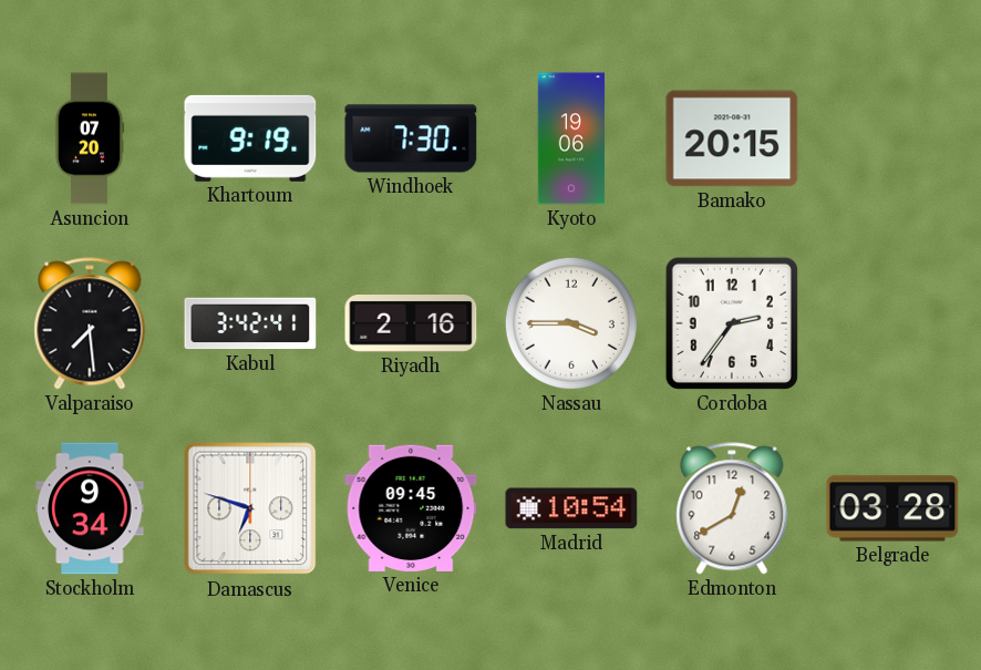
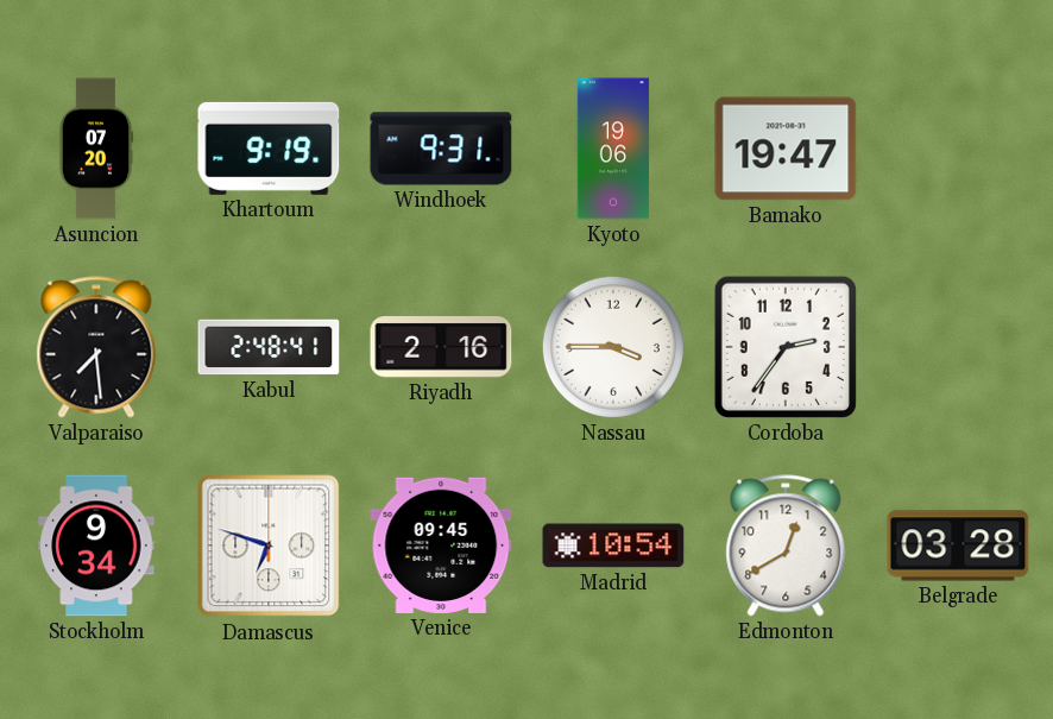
Windhoek: 7:30 -> 9:31
Bamako: 20:15 -> 19:47
Kabul: 3:42 -> 2:48
